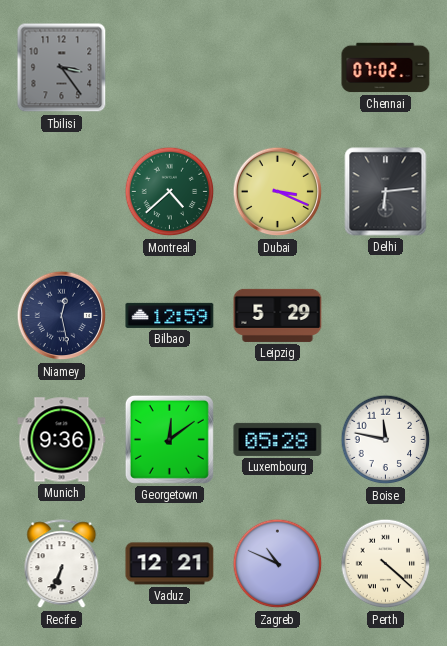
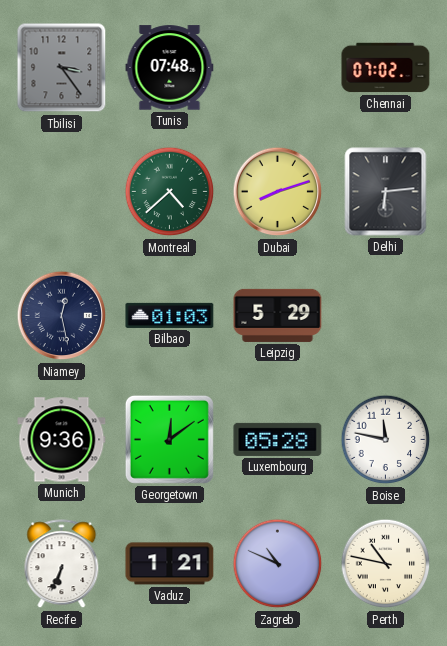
Tunis: none -> 07:48
Dubai: 3:19 -> 8:12
Bilbao: 12:59 -> 01:03
Vaduz: 12:21 -> 1:21
Perth: 4:22 -> 10:47
